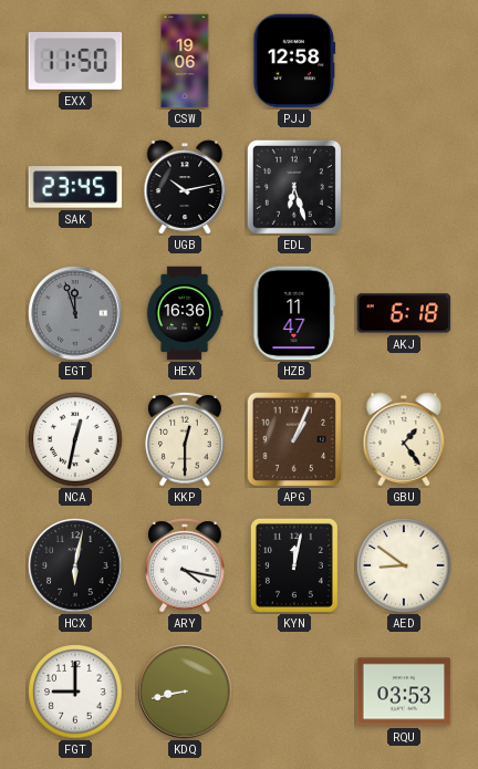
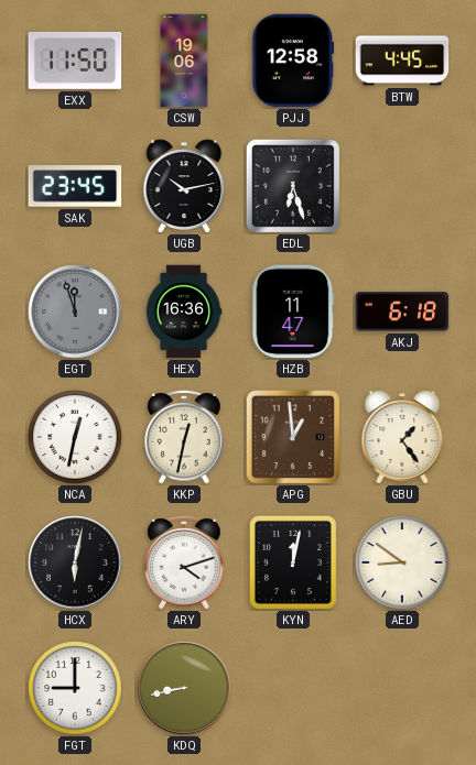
BTW: none -> 4:45
KKP: 12:30 -> 12:32
APG: 1:04 -> 12:59
ARY: 4:17 -> 4:12
RQU: 03:53 -> none
